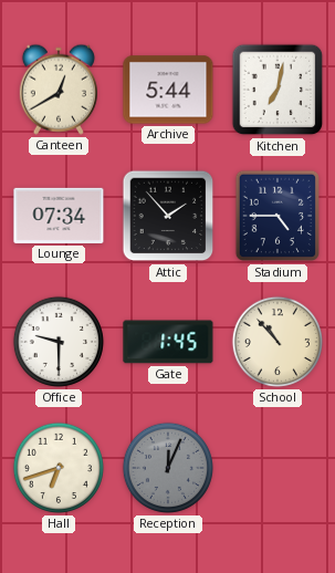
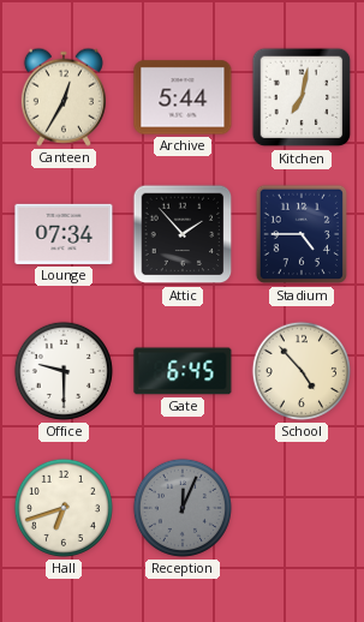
Canteen: 12:40 -> 12:35
Gate: 1:45 -> 6:45
School: 10:53 -> 4:53
